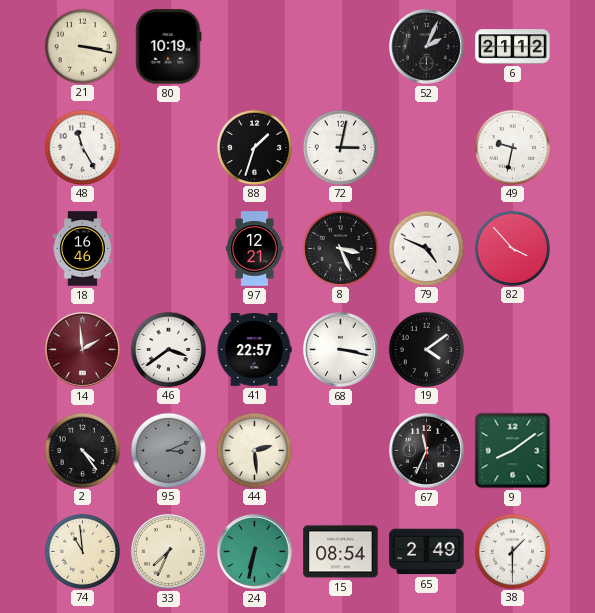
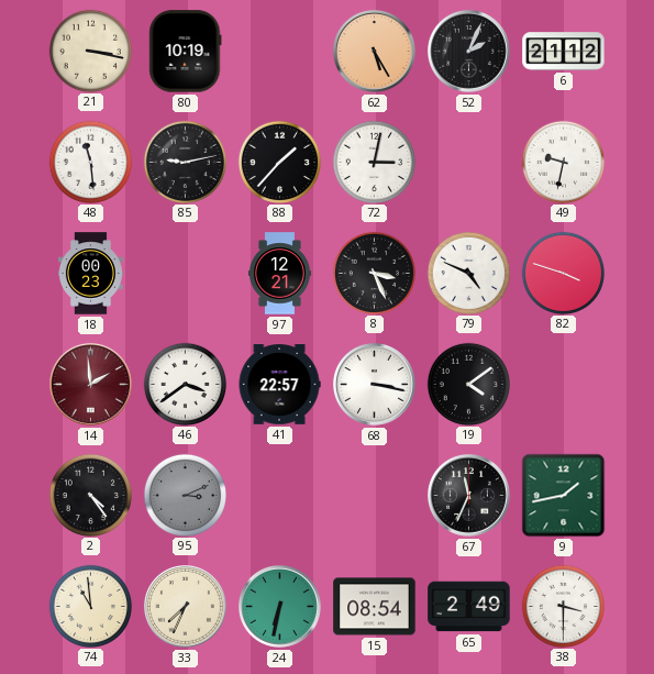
62: none -> 5:25
48: 11:25 -> 11:29
85: none -> 9:13
88: 1:33 -> 1:37
18: 16:46 -> 00:23
82: 3:53 -> 3:48
44: 2:29 -> none
9: 8:09 -> 1:43
38: 1:30 -> 3:30
